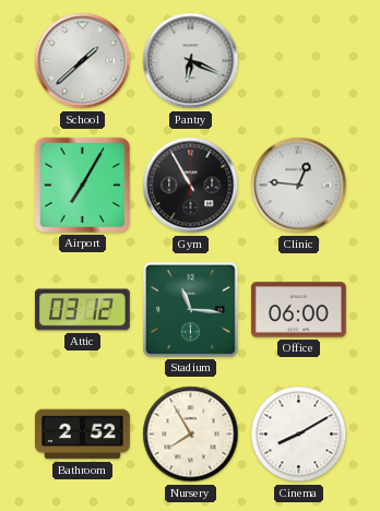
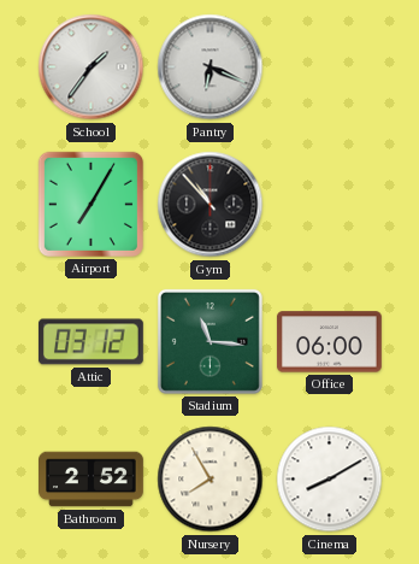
School: 1:38 -> 1:36
Gym: 10:55 -> 10:53
Clinic: 12:46 -> none
